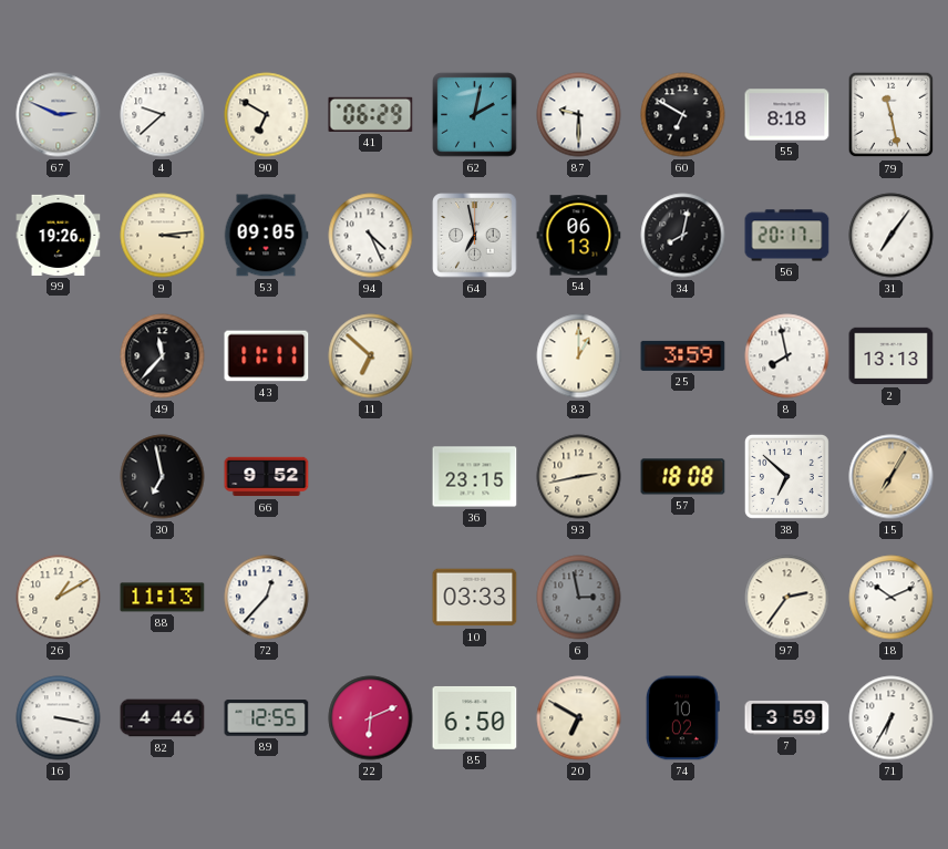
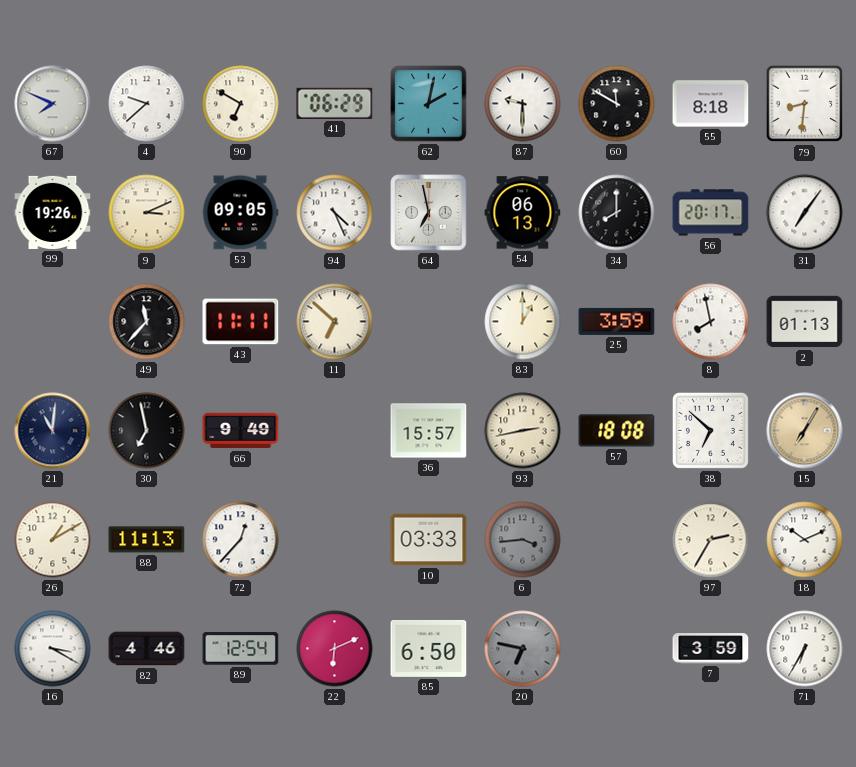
67: 2:49 -> 7:49
60: 6:50 -> 11:50
79: 11:28 -> 8:31
9: 3:14 -> 3:11
34: 8:02 -> 8:00
2: 13:13 -> 01:13
21: none -> 11:01
66: 9:52 -> 9:49
36: 23:15 -> 15:57
6: 2:58 -> 3:44
97: 2:36 -> 2:35
16: 3:17 -> 3:20
89: 12:55 -> 12:54
20: 6:50 -> 6:47
20 dial: cream -> grey
74: 10:02 -> none
